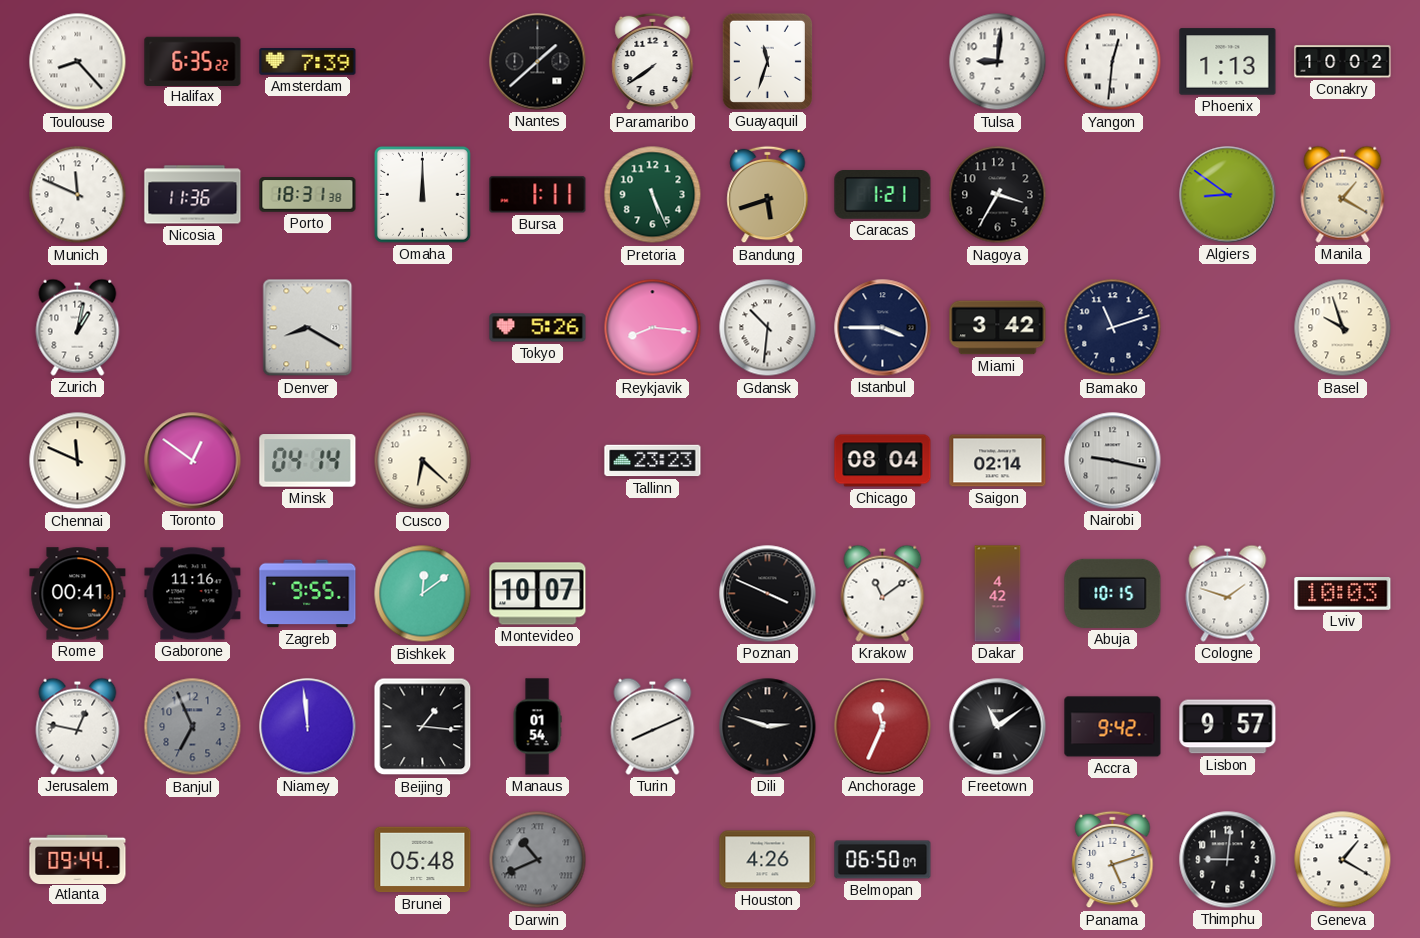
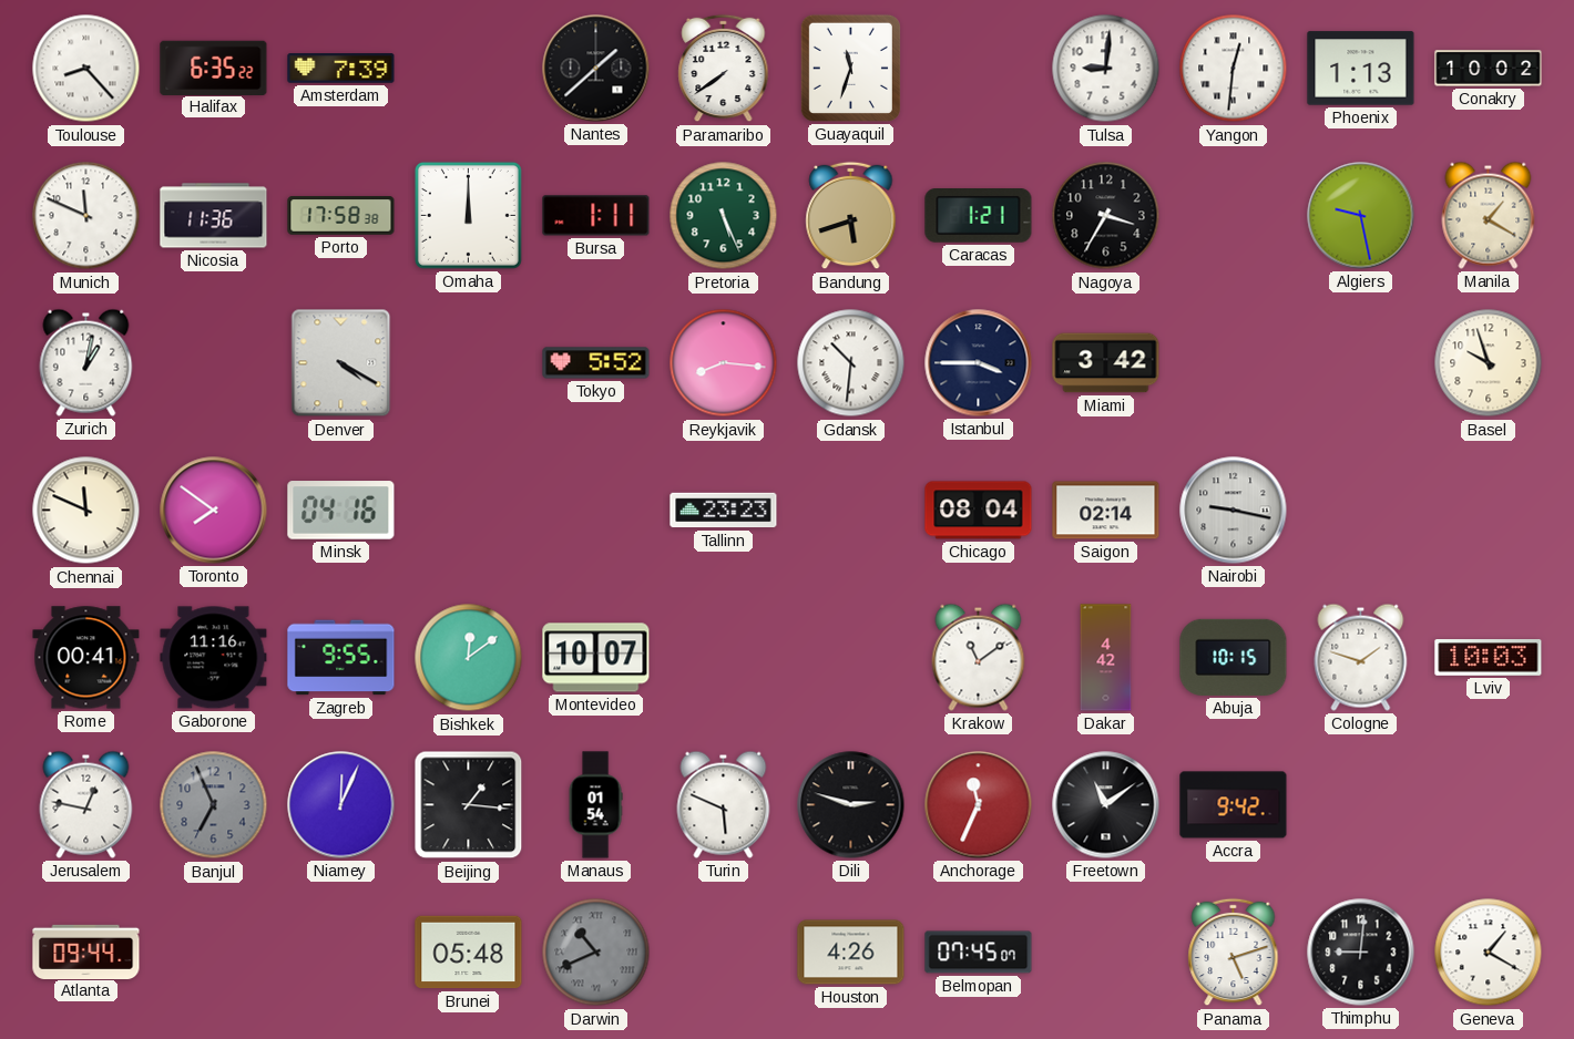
Porto: 18:31 -> 17:58
Algiers: 8:51 -> 9:28
Denver: 8:20 -> 4:20
Tokyo: 5:26 -> 5:52
Bamako: 11:12 -> none
Toronto: 12:51 -> 7:51
Minsk: 04:14 -> 04:16
Cusco: 6:22 -> none
Poznan: 3:49 -> none
Niamey: 11:59 -> 12:04
Turin: 8:11 -> 5:49
Lisbon: 9:57 -> none
Belmopan: 06:50 -> 07:45
